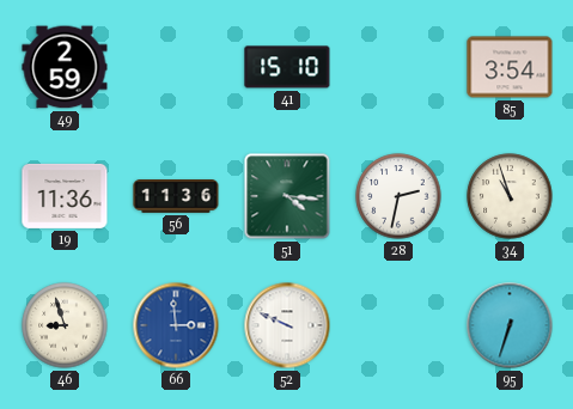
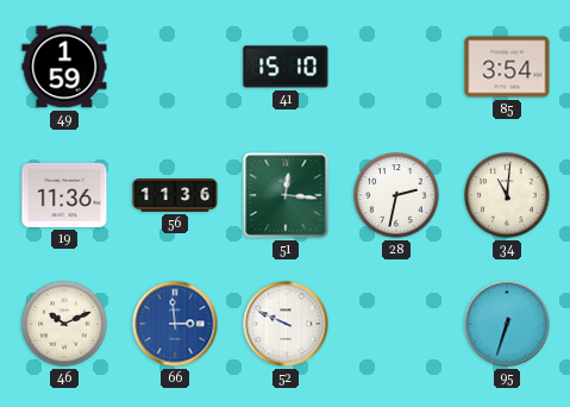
49: 2:59 -> 1:59
51: 4:16 -> 12:16
34: 10:57 -> 11:01
46: 8:57 -> 10:11
